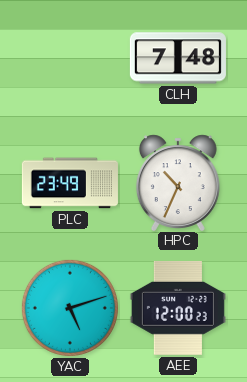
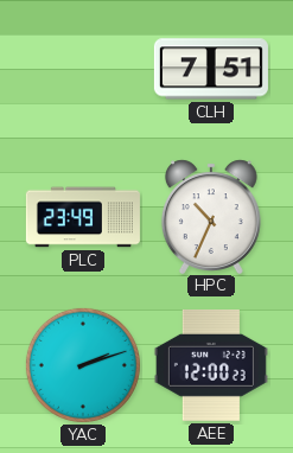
CLH: 7:48 -> 7:51
YAC: 5:12 -> 2:12
